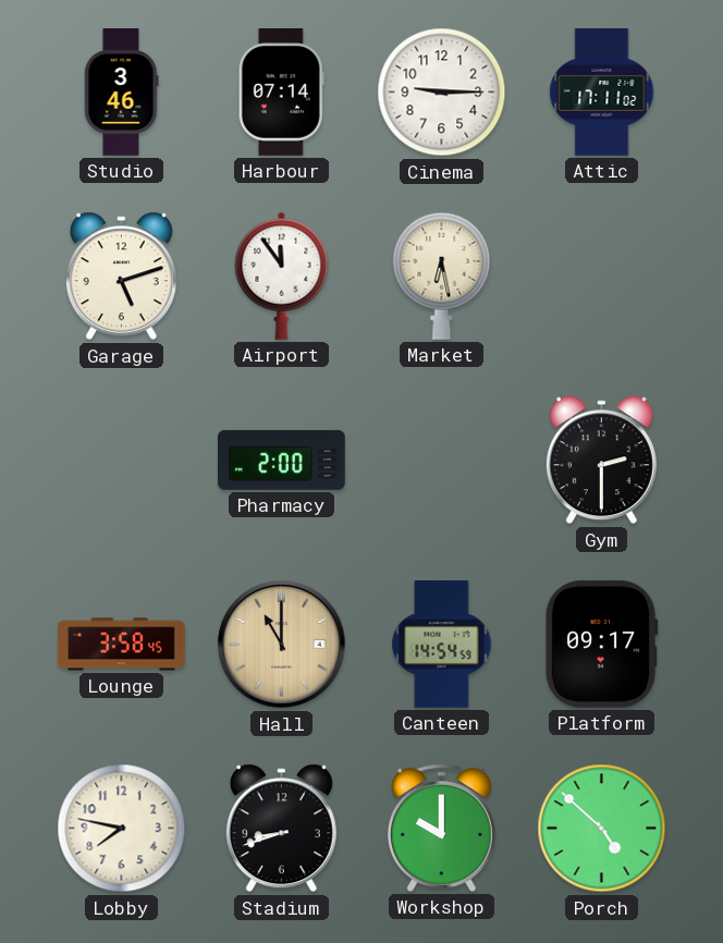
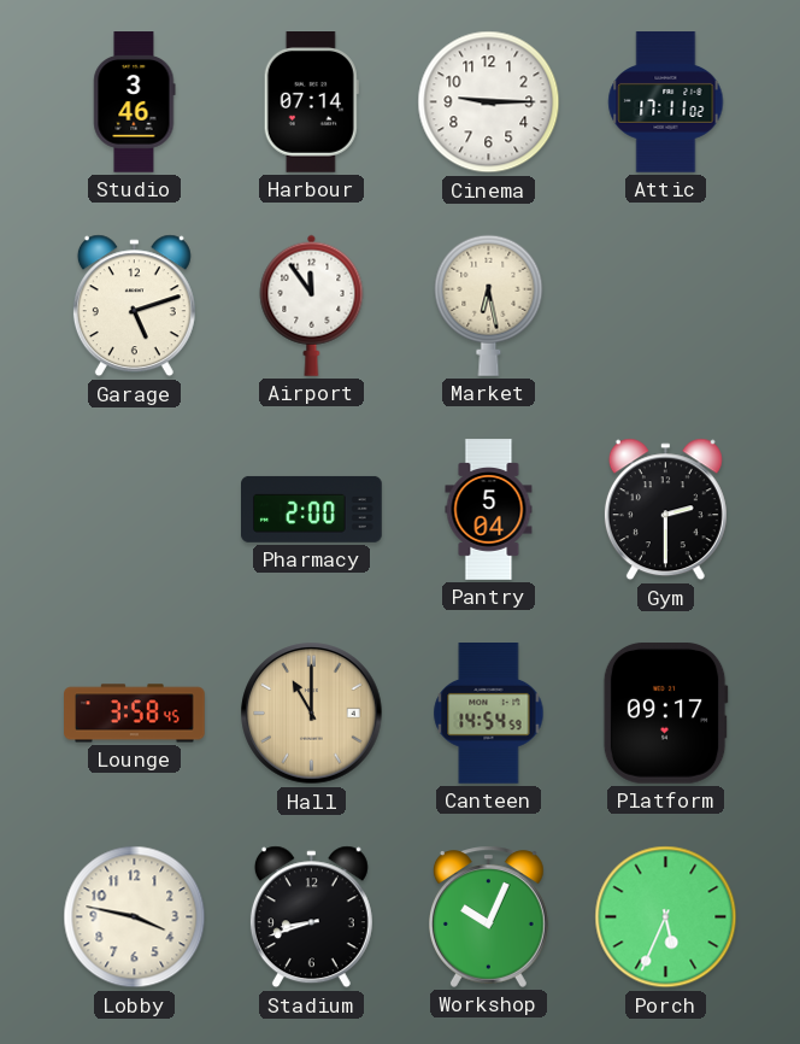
Pantry: none -> 5:04
Lobby: 7:47 -> 3:47
Workshop: 10:00 -> 10:04
Porch: 4:52 -> 5:34
